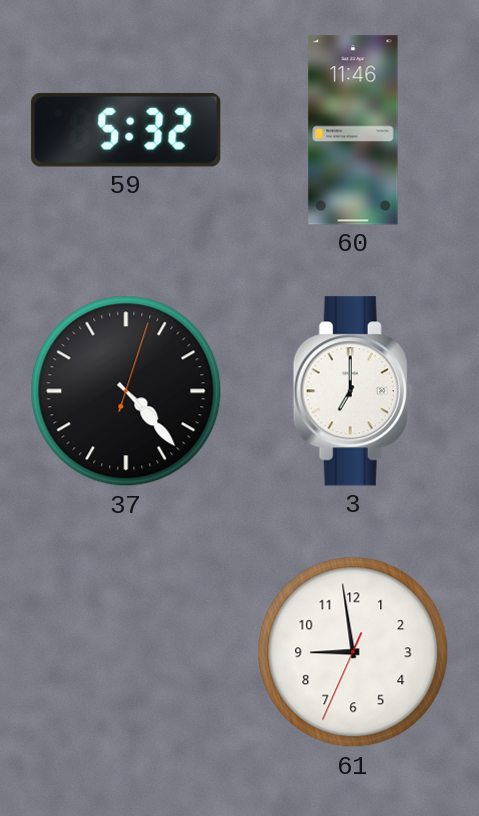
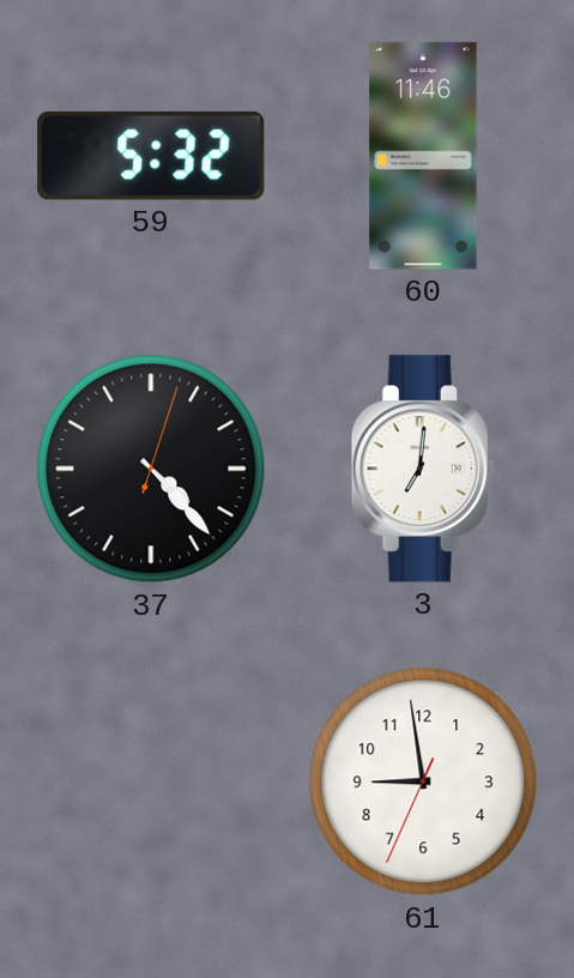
3: 7:00 -> 7:01
